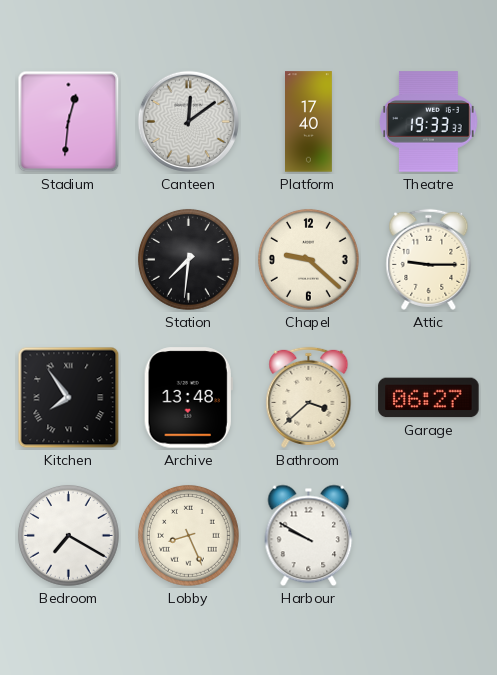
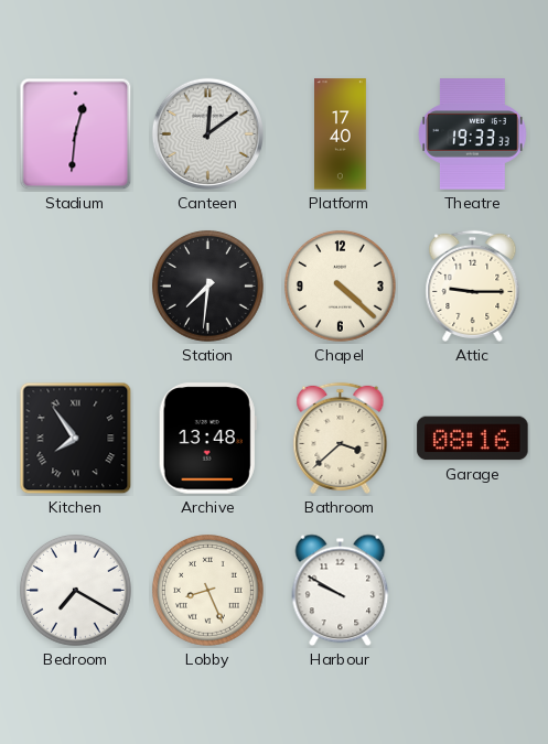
Chapel: 9:22 -> 4:22
Garage: 06:27 -> 08:16
